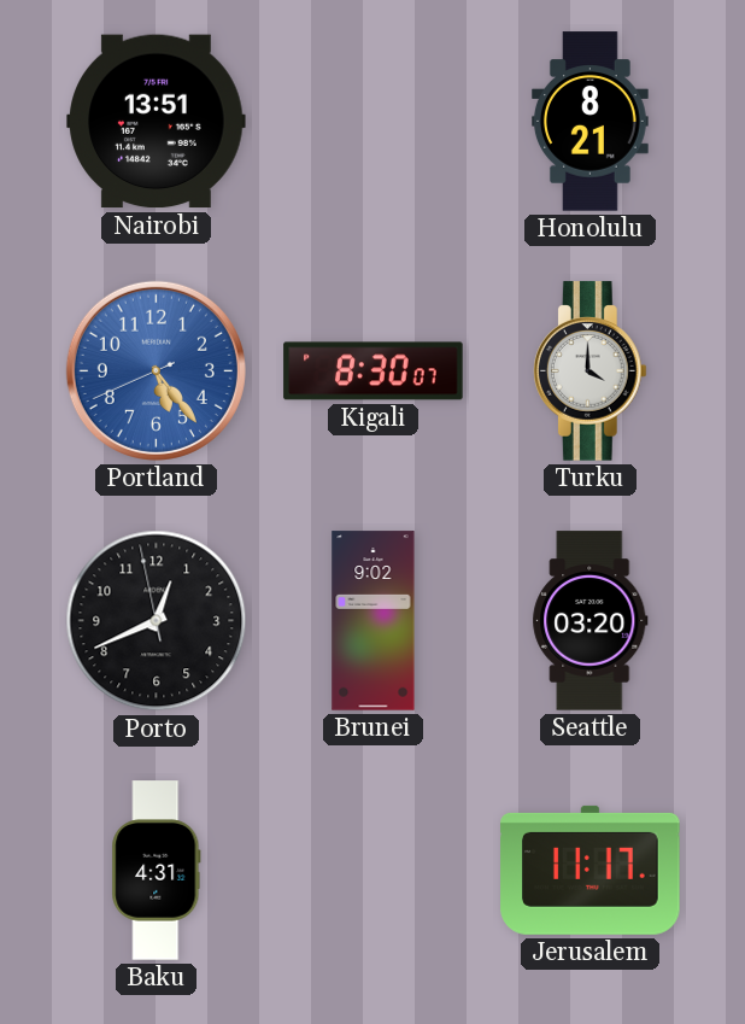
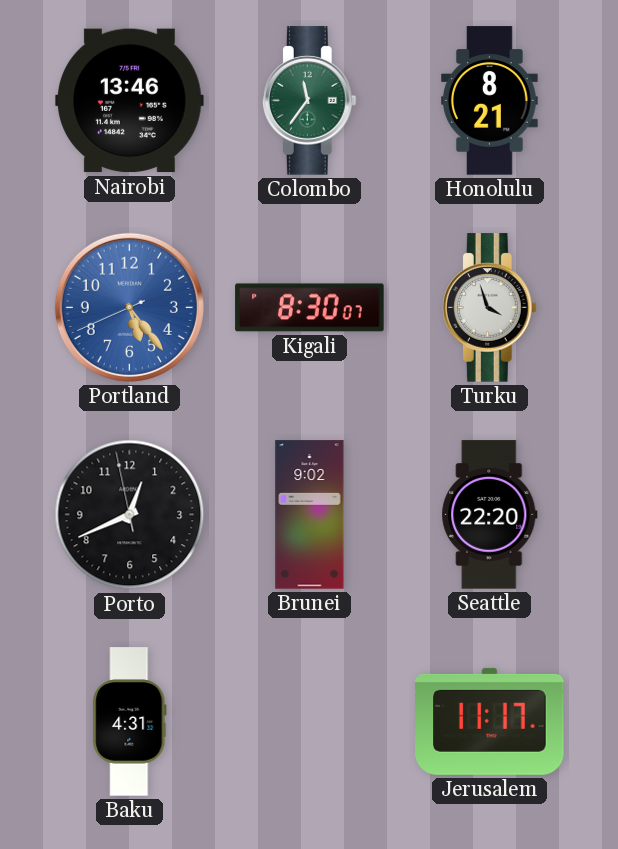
Nairobi: 13:51 -> 13:46
Colombo: none -> 11:36
Turku: 4:00 -> 3:57
Seattle: 03:20 -> 22:20
